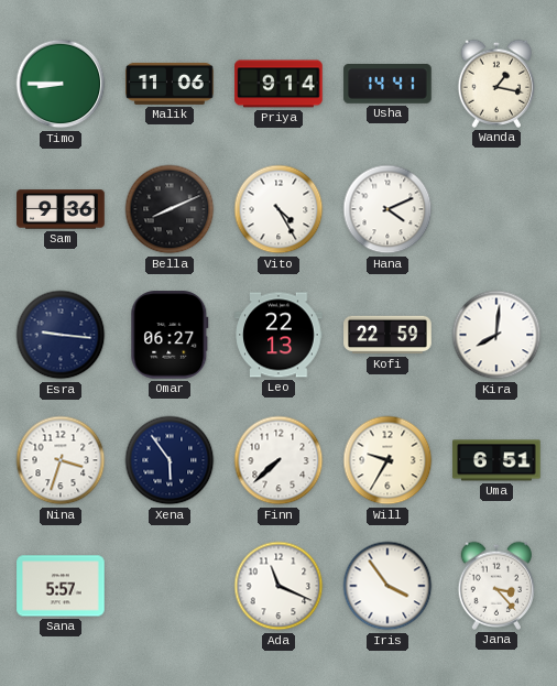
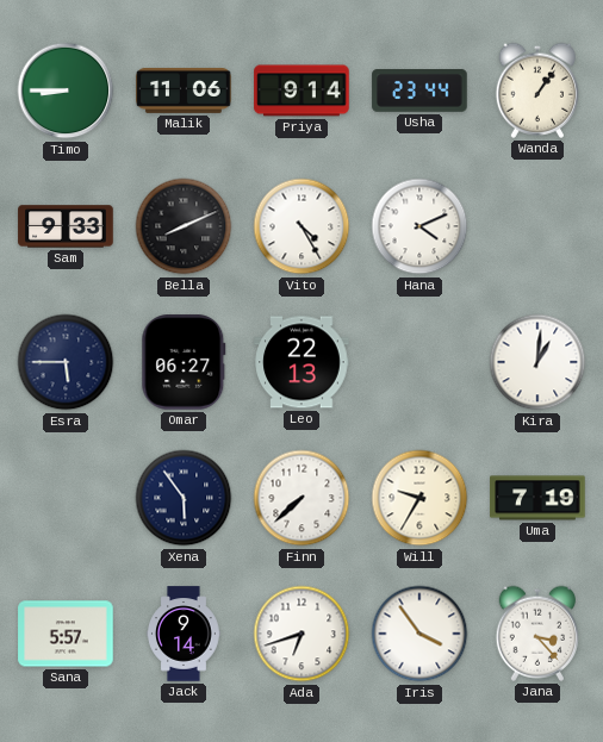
Usha: 14:41 -> 23:44
Wanda: 1:17 -> 1:06
Sam: 9:36 -> 9:33
Esra: 9:16 -> 5:45
Kofi: 22:59 -> none
Kira: 8:01 -> 1:01
Nina: 3:33 -> none
Uma: 6:51 -> 7:19
Jack: none -> 9:14
Ada: 11:19 -> 6:42
